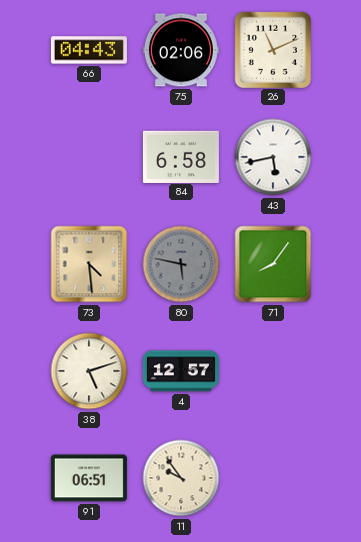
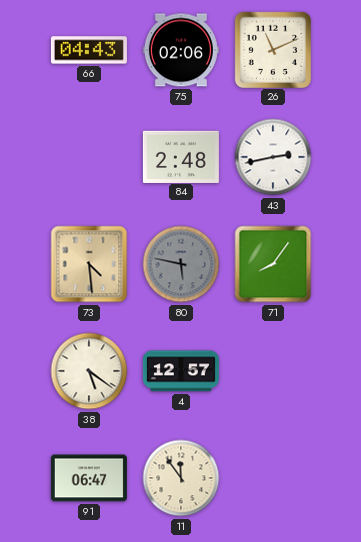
84: 6:58 -> 2:48
43: 5:43 -> 2:43
38: 5:12 -> 5:21
91: 06:51 -> 06:47
11: 9:54 -> 11:54
